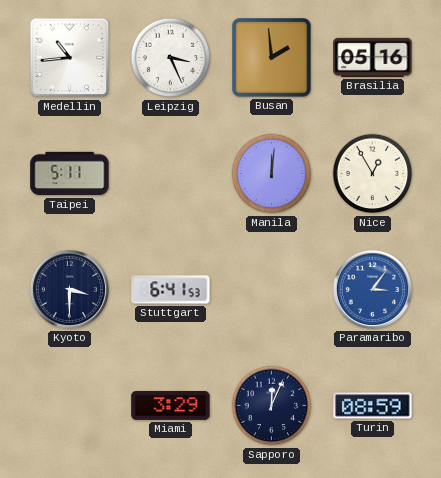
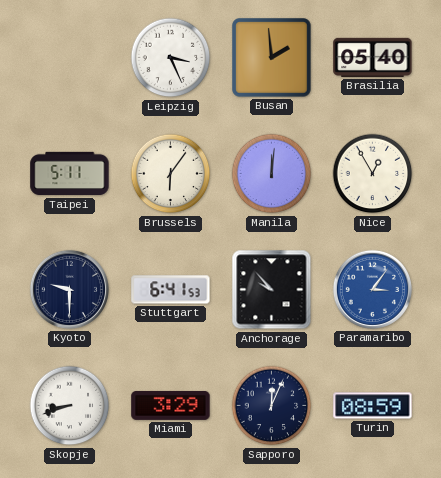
Medellin: 10:44 -> none
Brasilia: 05:16 -> 05:40
Brussels: none -> 6:06
Kyoto: 3:30 -> 9:30
Anchorage: none -> 9:53
Skopje: none -> 8:42
